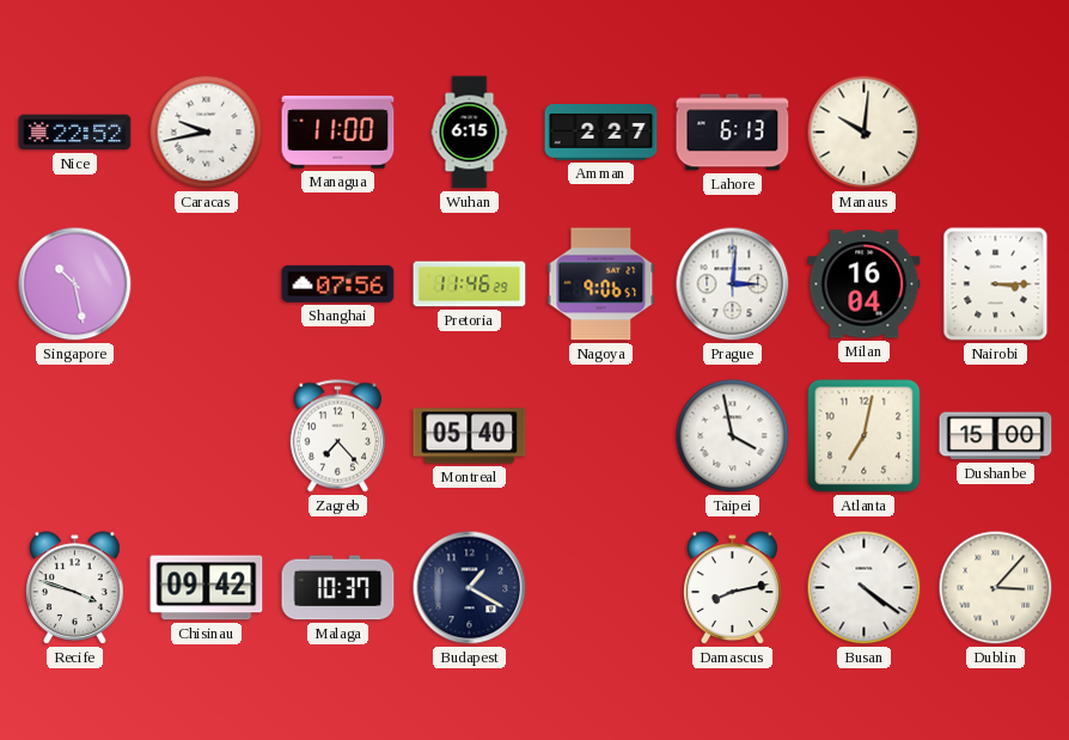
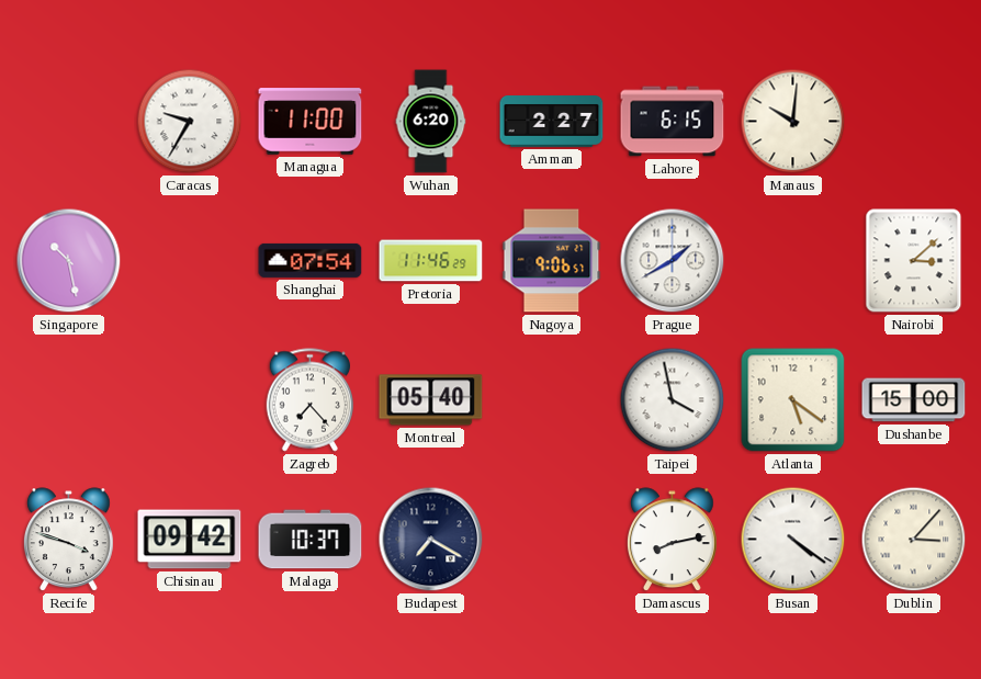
Nice: 22:52 -> none
Caracas: 9:43 -> 9:35
Wuhan: 6:15 -> 6:20
Lahore: 6:13 -> 6:15
Shanghai: 07:56 -> 07:54
Prague: 3:01 -> 1:40
Milan: 16:04 -> none
Nairobi: 3:15 -> 3:08
Atlanta: 7:02 -> 5:21
Budapest: 1:20 -> 7:20
